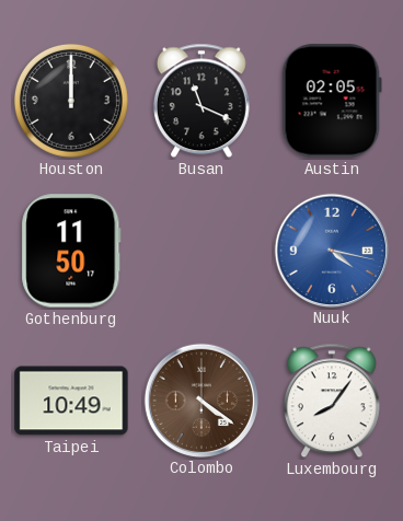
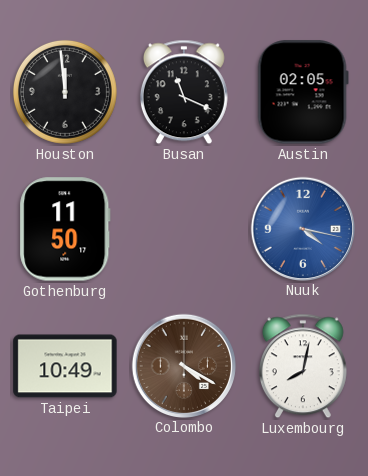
Houston: 12:00 -> 11:59
Colombo: 4:21 -> 4:20
Luxembourg: 8:06 -> 8:02
